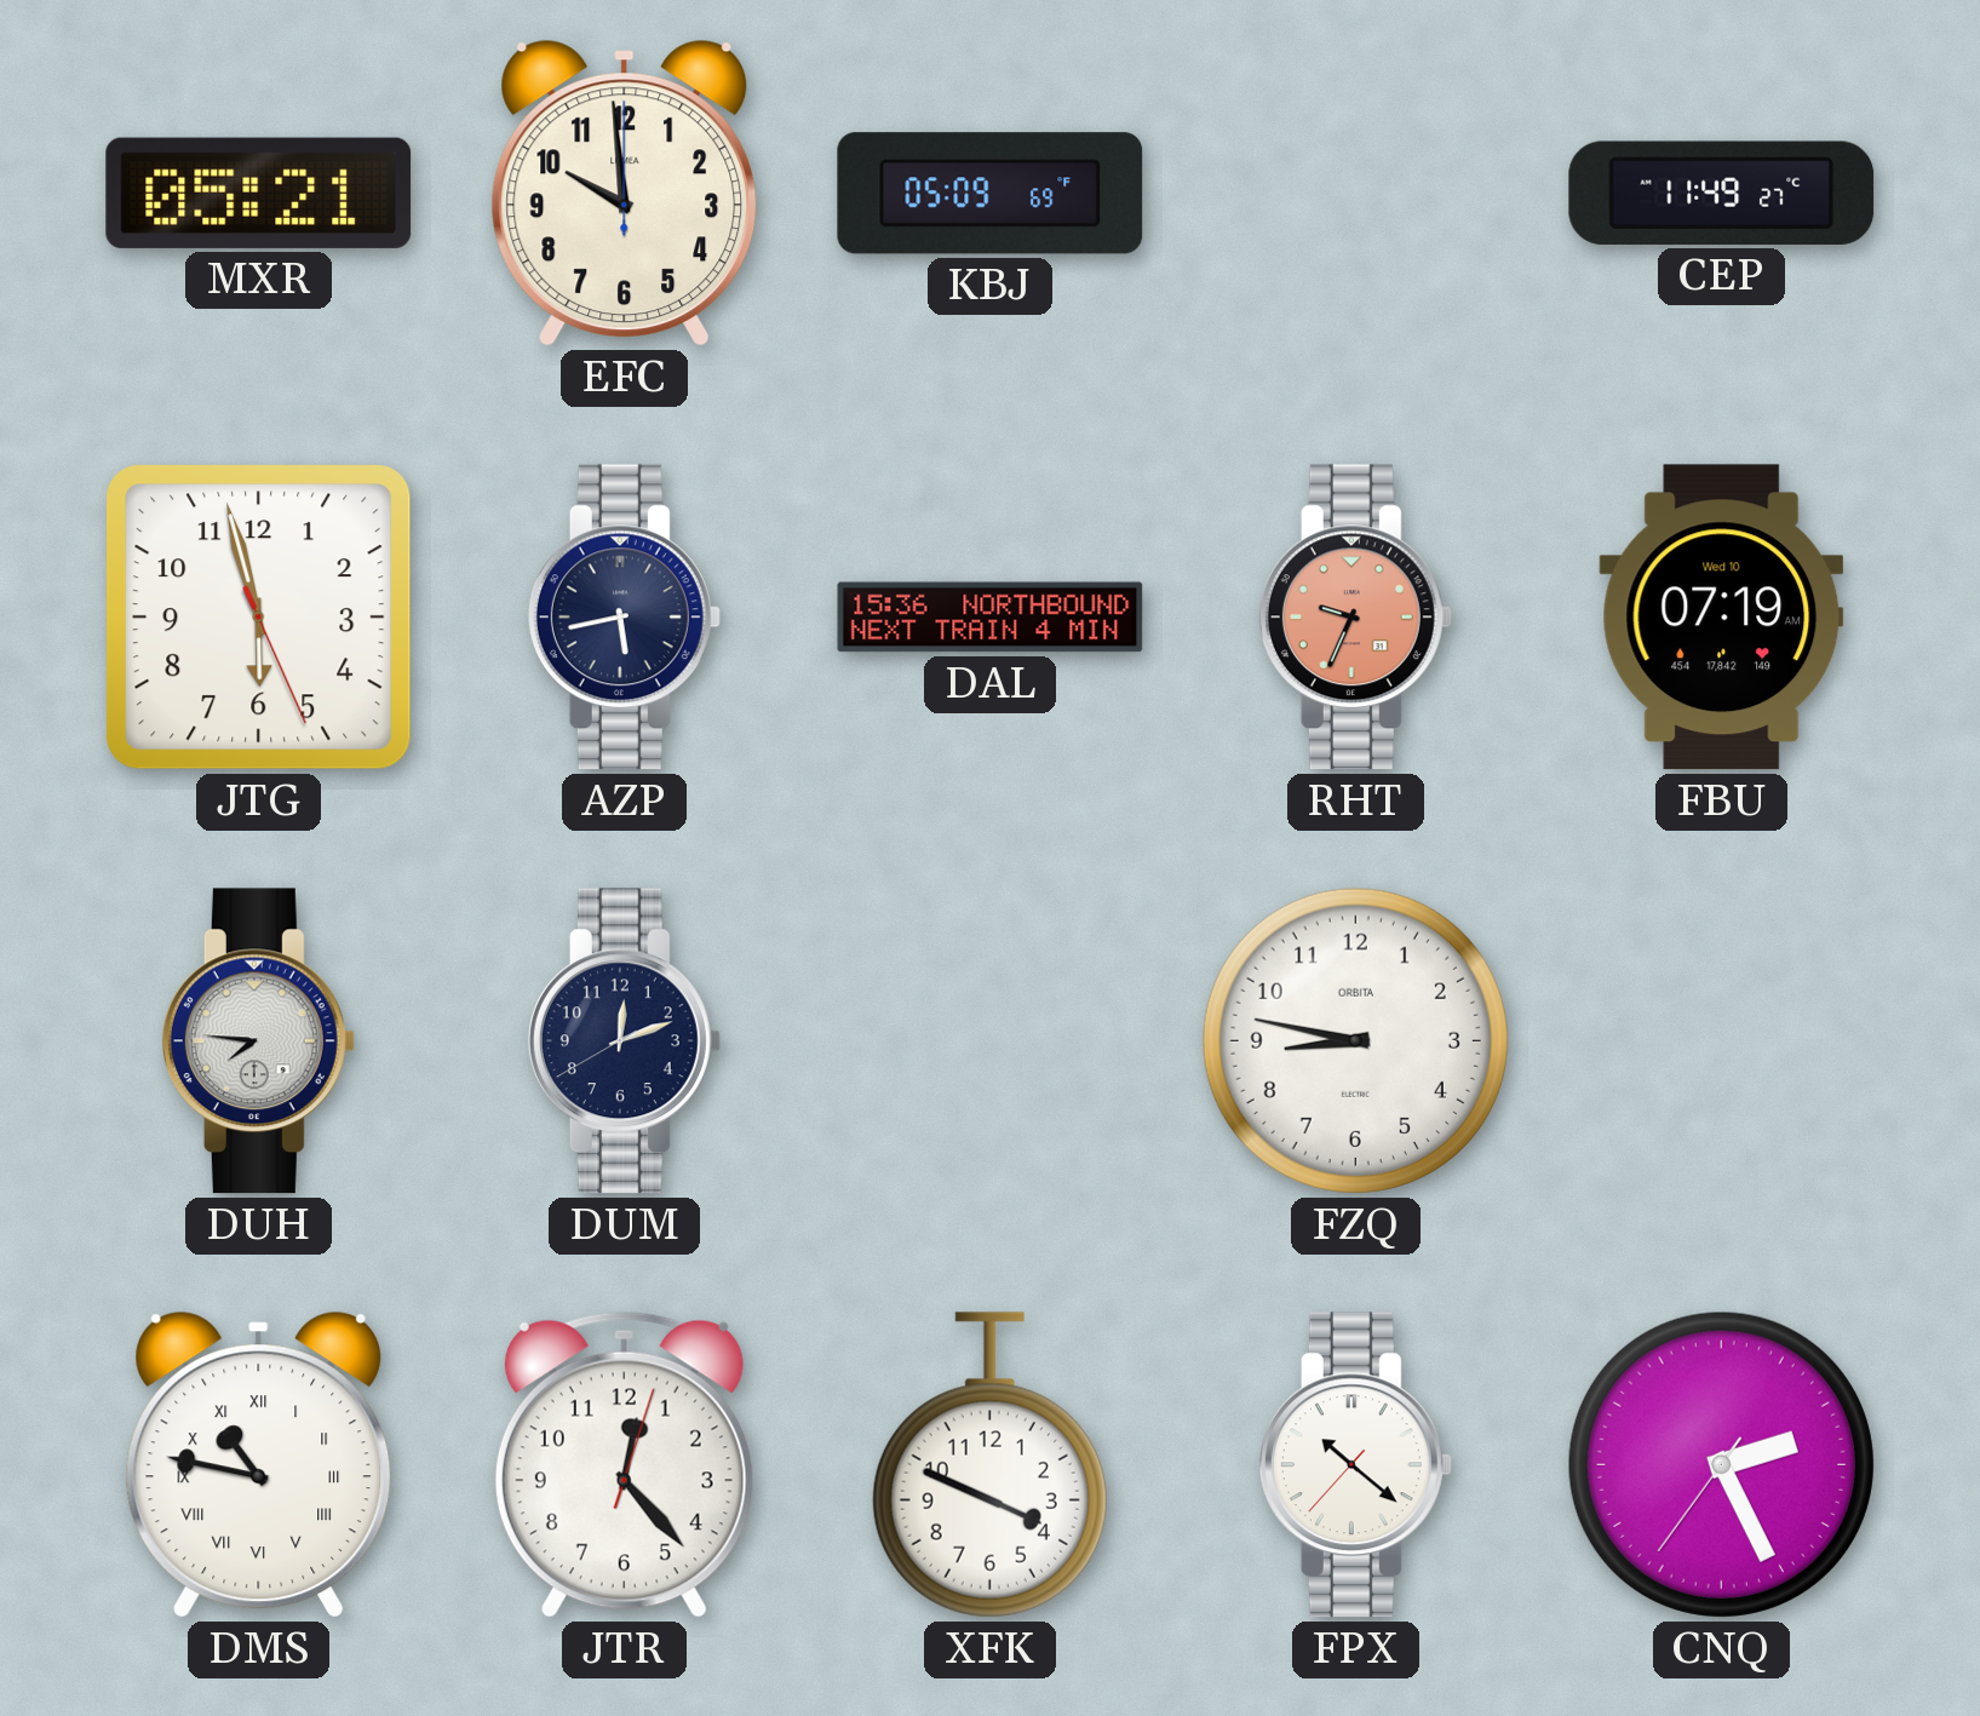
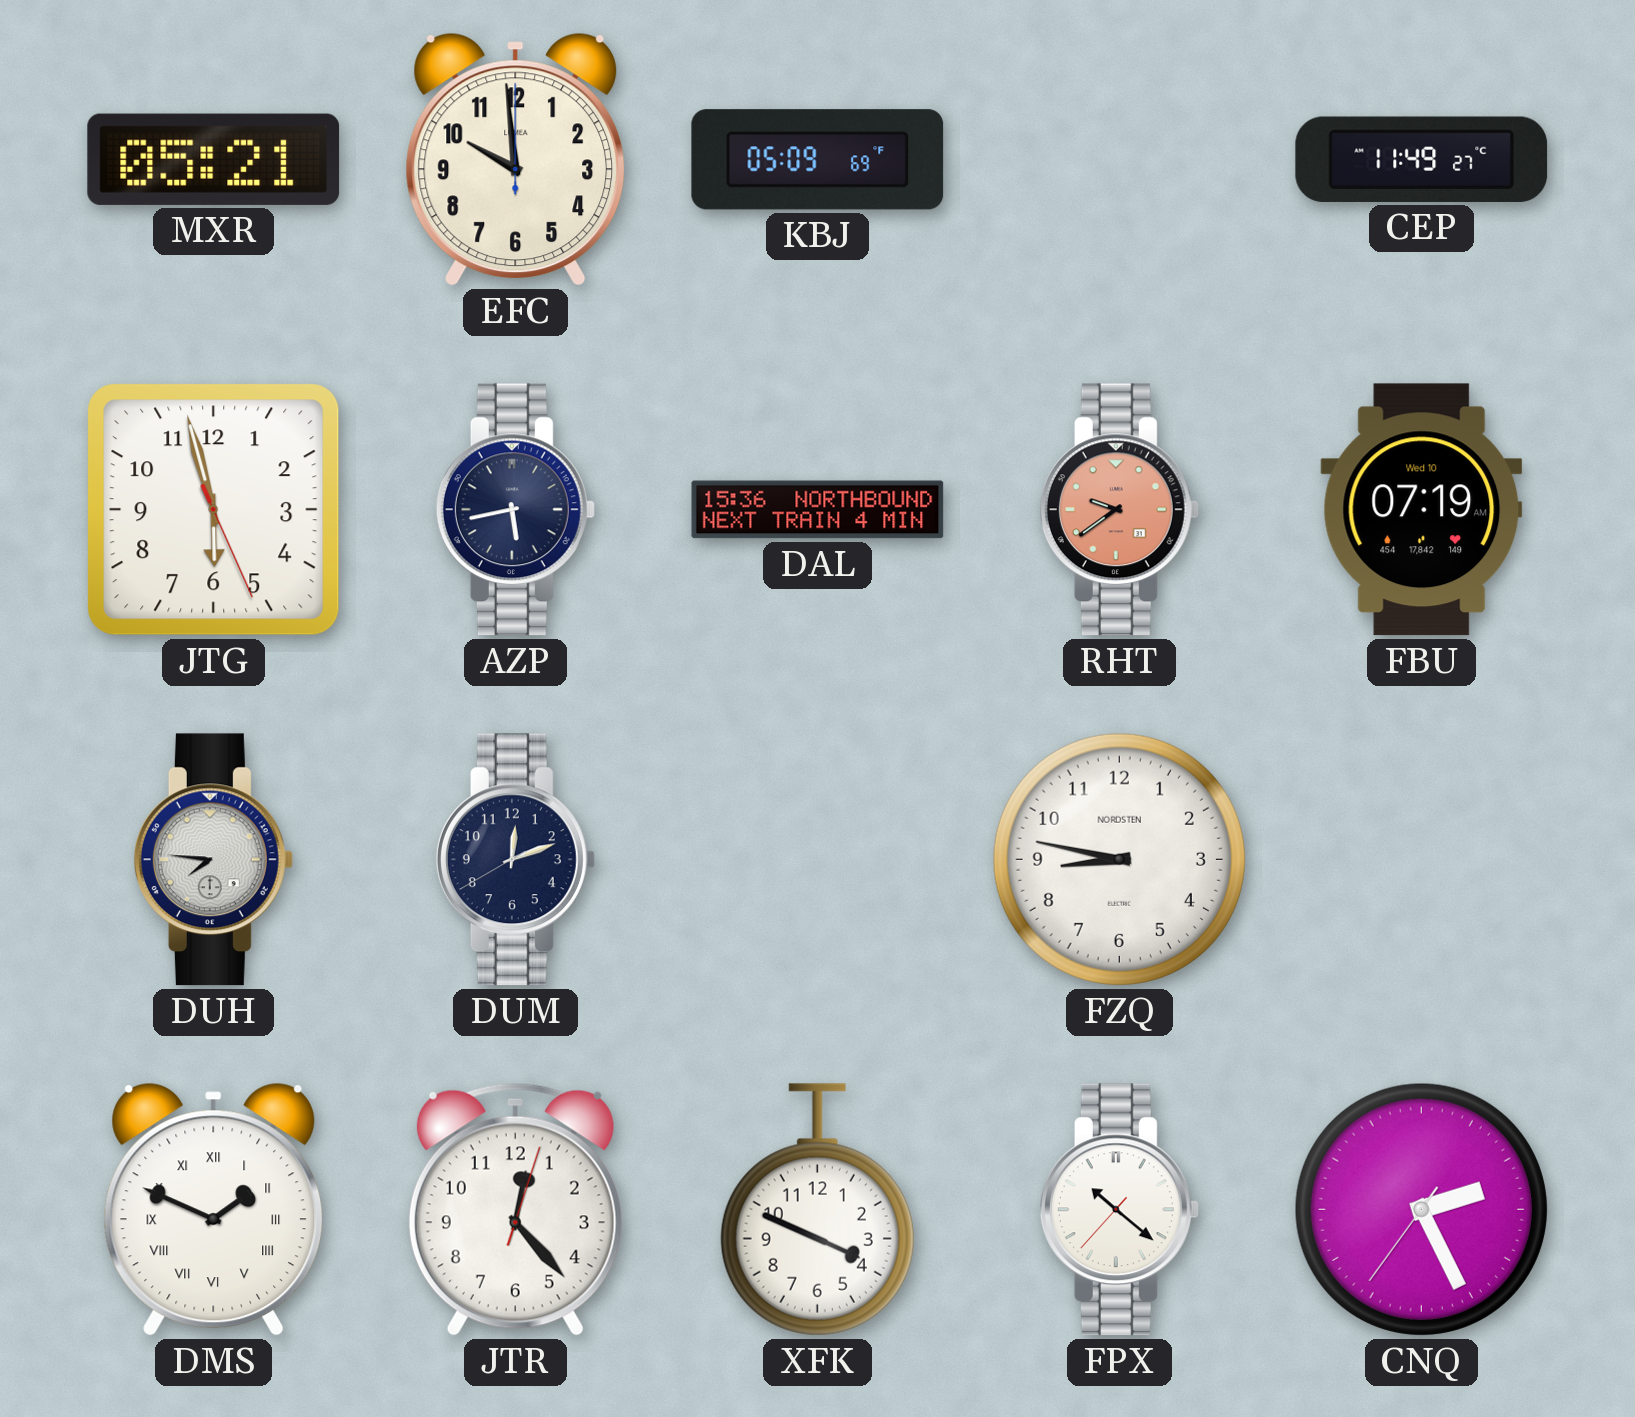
RHT: 9:34 -> 9:39
FZQ brand: ORBITA -> NORDSTEN
DMS: 10:47 -> 1:49
